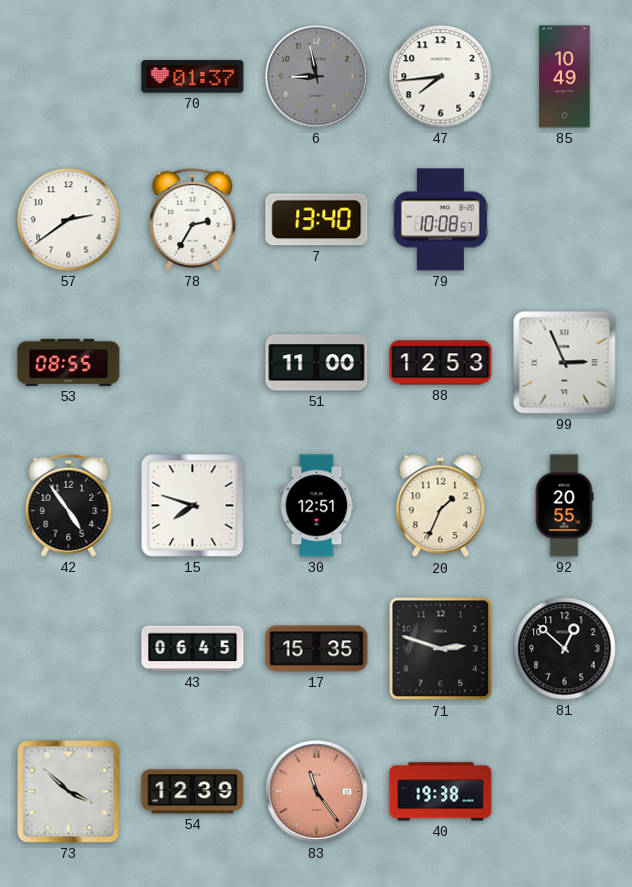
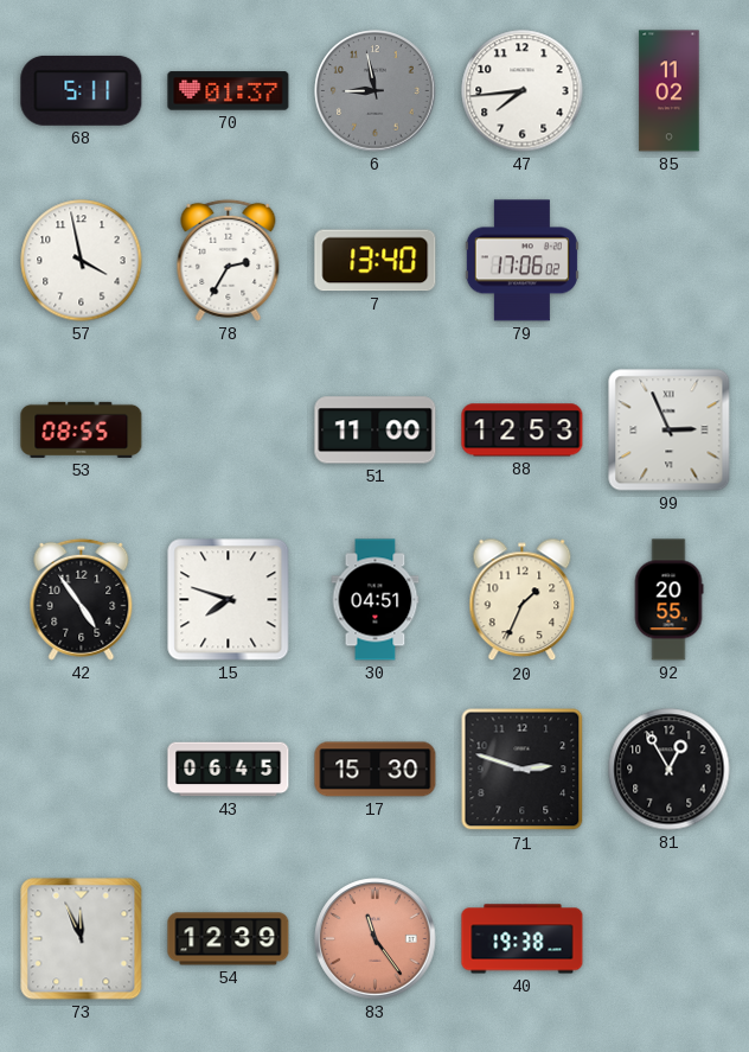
68: none -> 5:11
85: 10:49 -> 11:02
57: 2:39 -> 3:58
79: 10:08 -> 17:06
30: 12:51 -> 04:51
17: 15:35 -> 15:30
81: 12:52 -> 12:55
73: 3:52 -> 11:56
